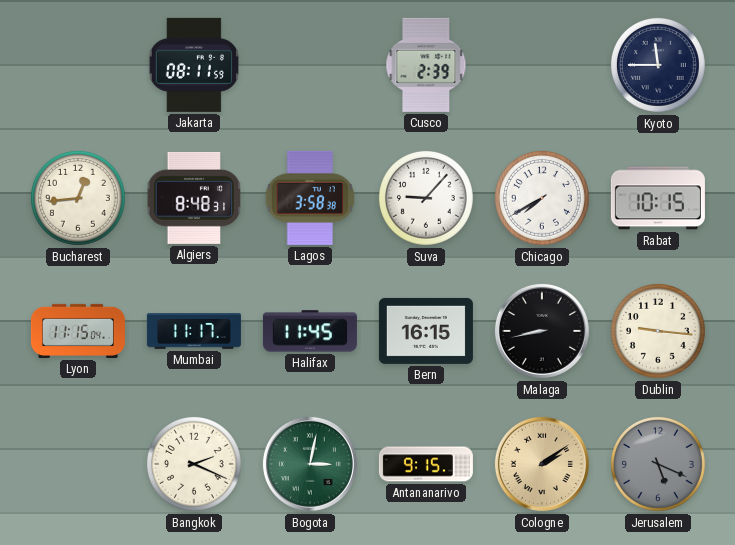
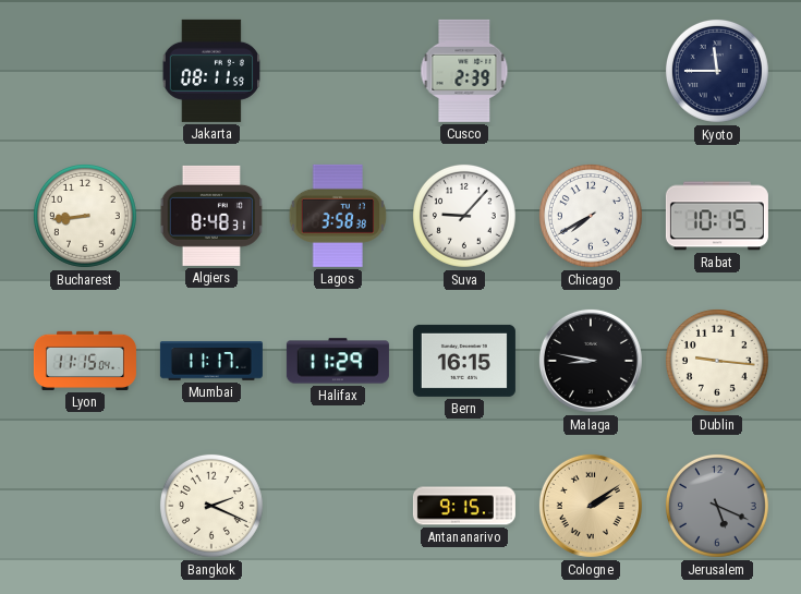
Bucharest: 12:44 -> 8:44
Halifax: 11:45 -> 11:29
Malaga: 8:43 -> 8:47
Bogota: 3:02 -> none
